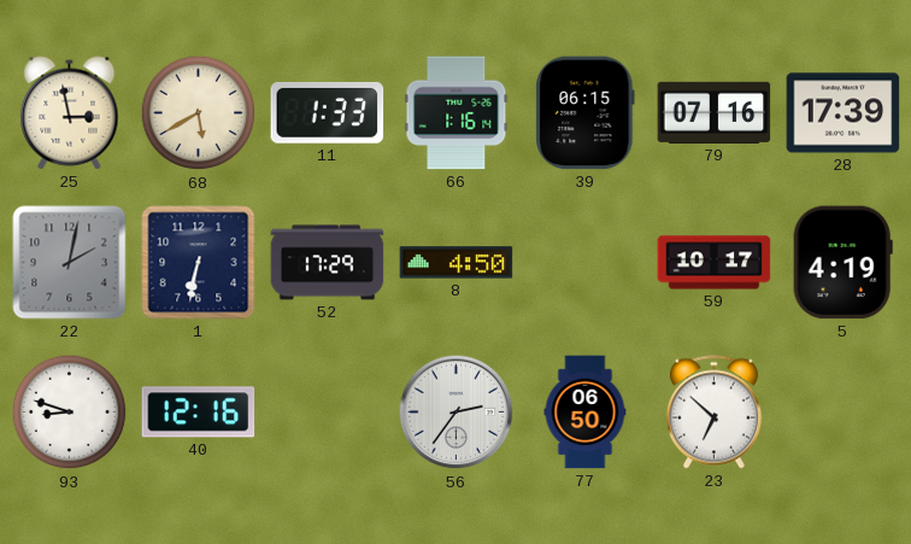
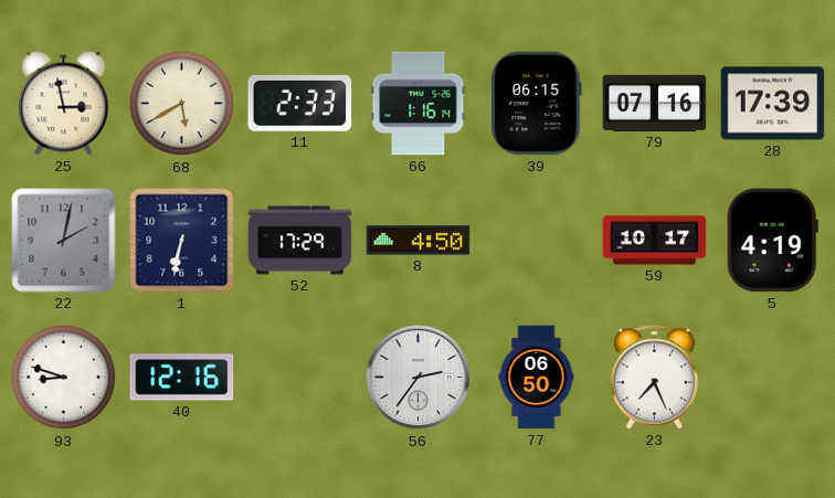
11: 1:33 -> 2:33
23: 6:52 -> 7:26
